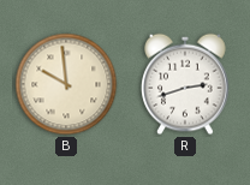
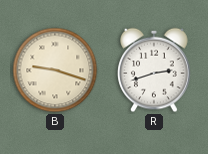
B: 9:59 -> 9:18
